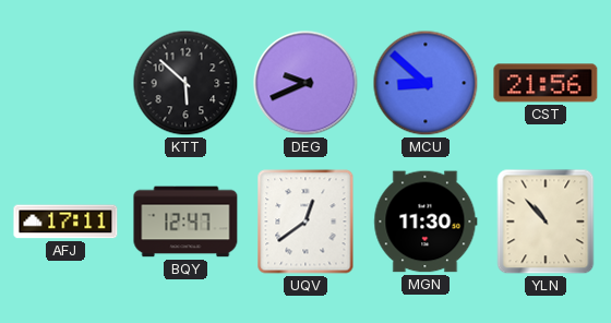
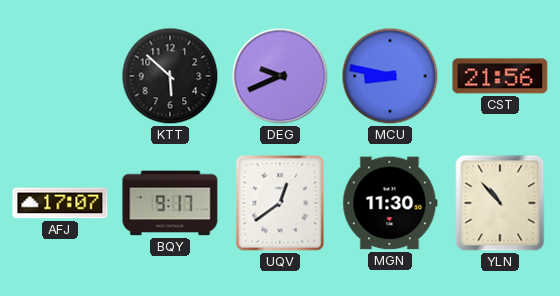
MCU: 8:52 -> 8:47
AFJ: 17:11 -> 17:07
BQY: 12:47 -> 9:17
